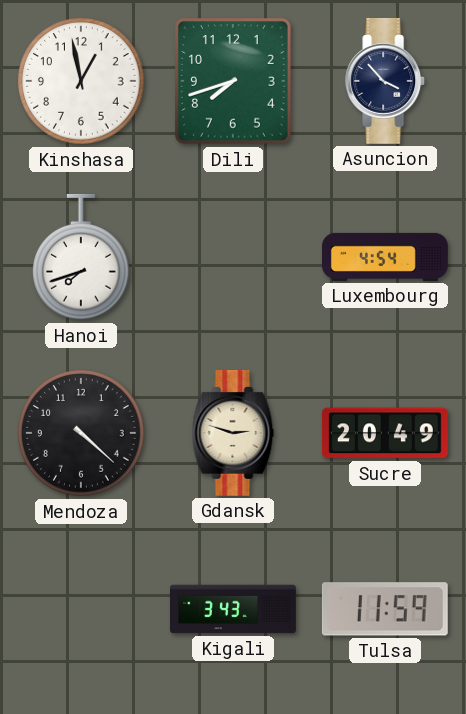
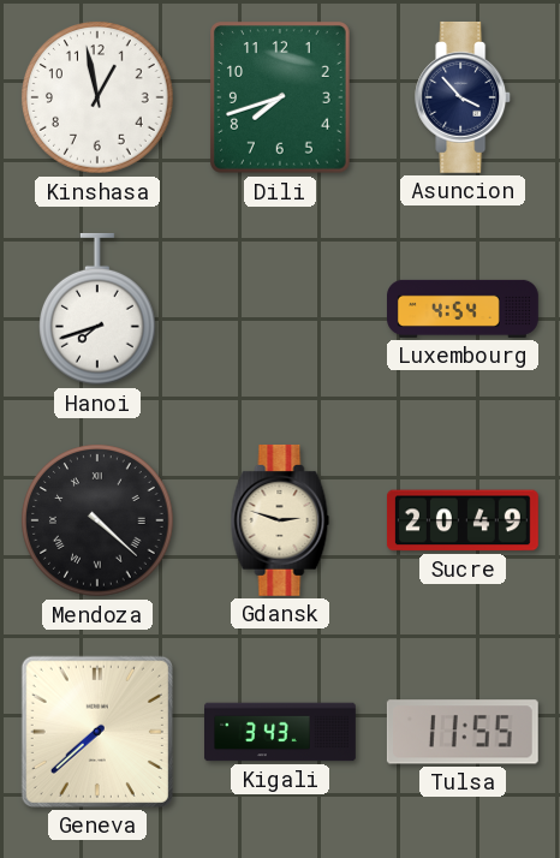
Mendoza numerals: Arabic -> Roman
Geneva: none -> 7:38
Tulsa: 11:59 -> 11:55
